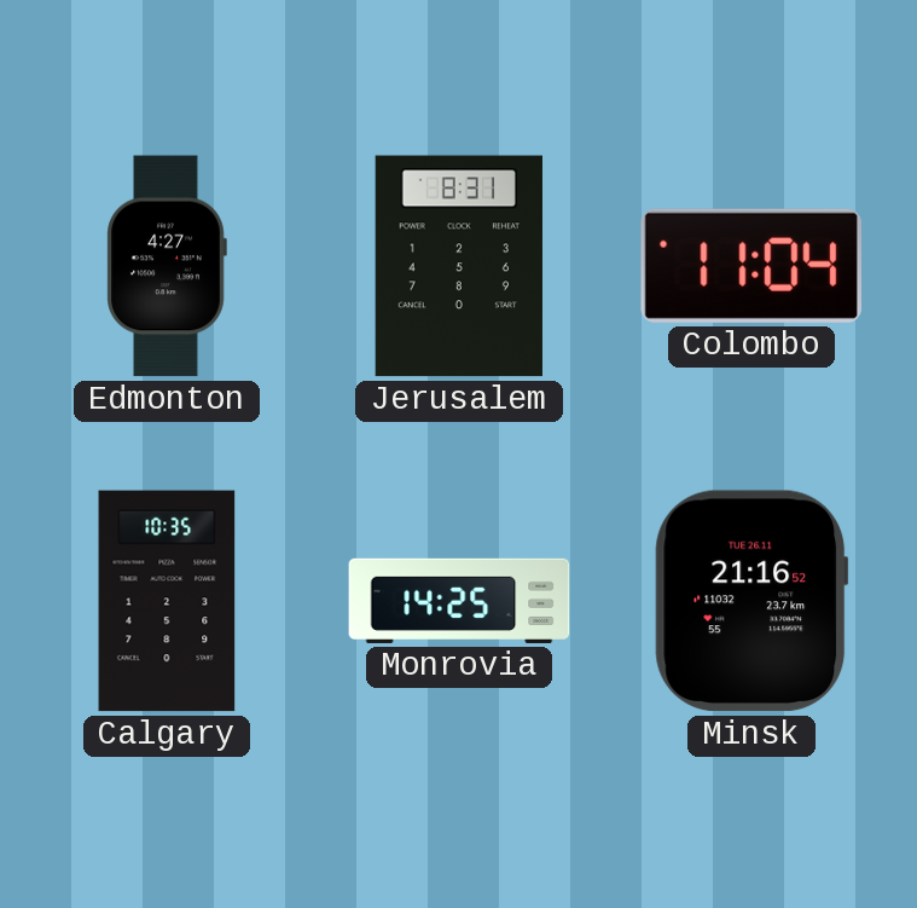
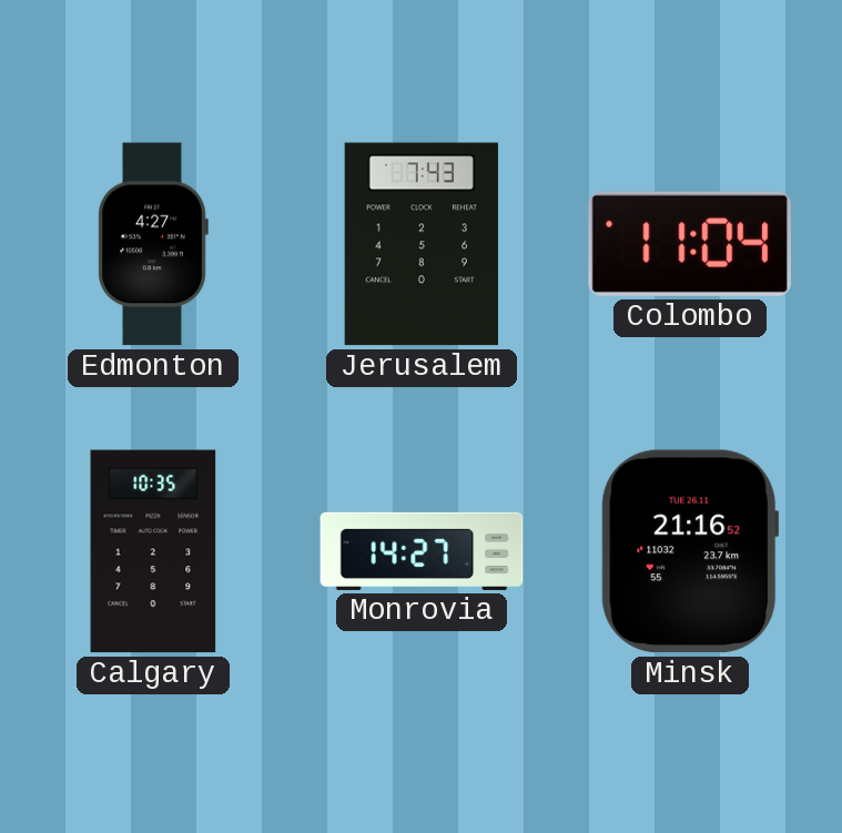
Jerusalem: 8:31 -> 7:43
Monrovia: 14:25 -> 14:27
